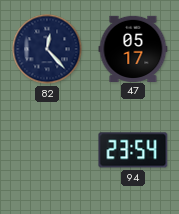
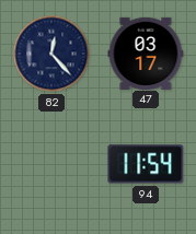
47: 05:17 -> 03:17
94: 23:54 -> 11:54
